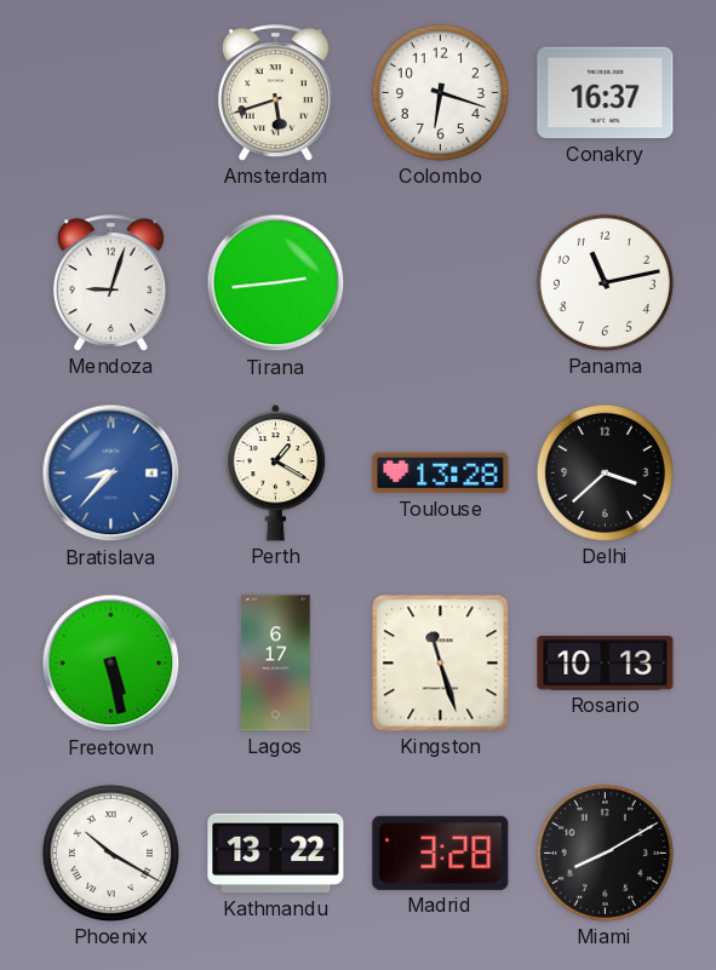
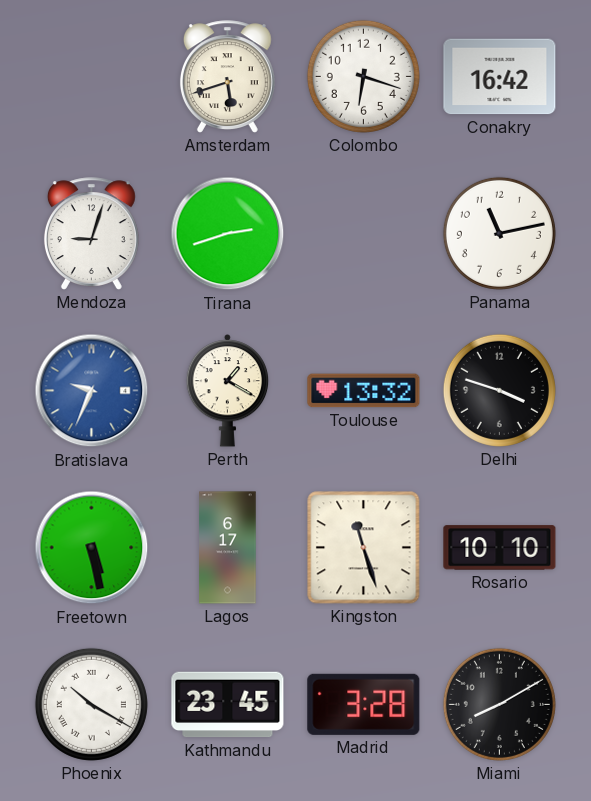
Conakry: 16:37 -> 16:42
Tirana: 2:44 -> 2:42
Bratislava: 8:37 -> 9:34
Toulouse: 13:28 -> 13:32
Delhi: 3:38 -> 3:48
Rosario: 10:13 -> 10:10
Kathmandu: 13:22 -> 23:45
